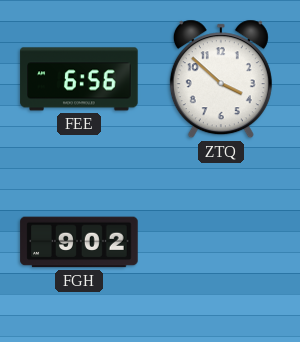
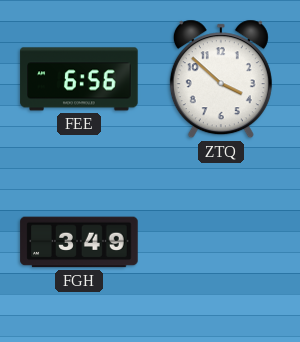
FGH: 9:02 -> 3:49
